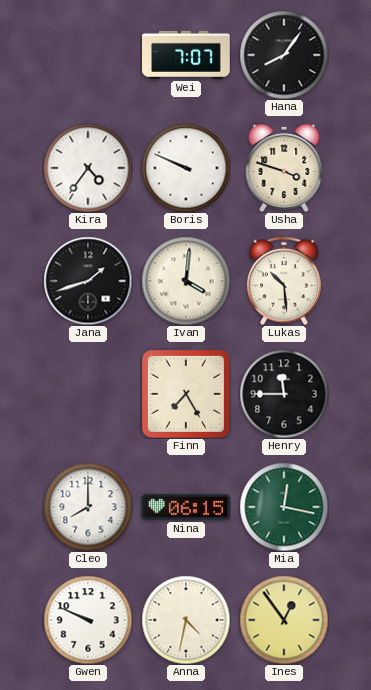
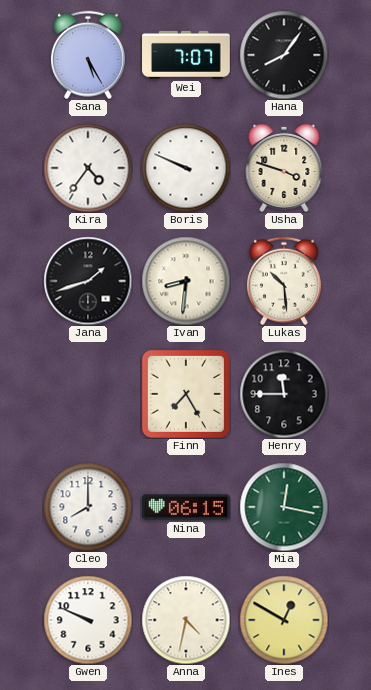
Sana: none -> 5:25
Ivan: 4:01 -> 8:31
Ines: 12:54 -> 12:50
